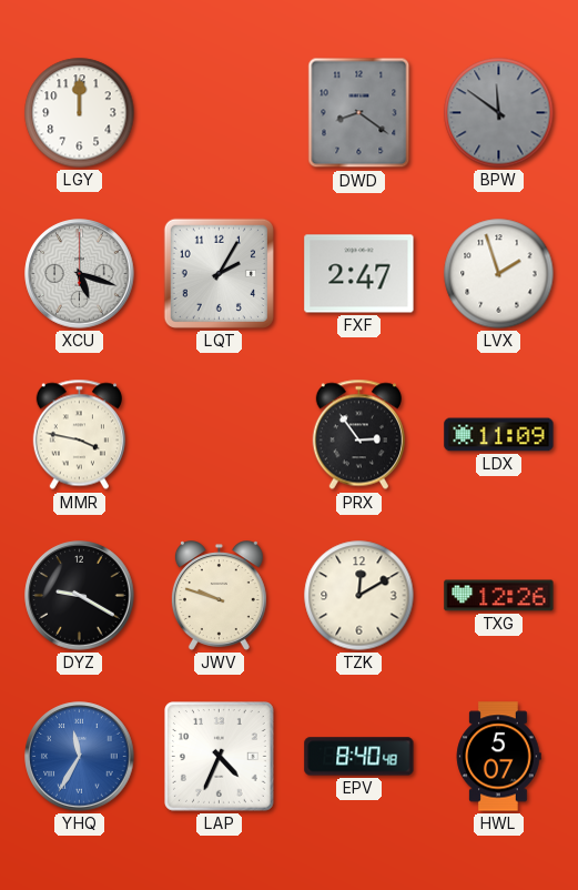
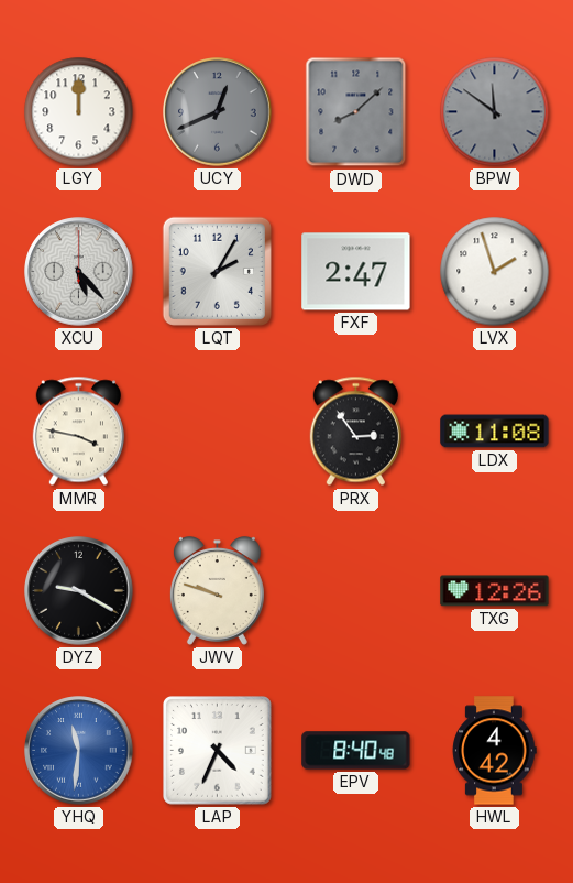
UCY: none -> 12:41
DWD: 8:21 -> 8:08
XCU: 5:18 -> 5:23
LDX: 11:09 -> 11:08
TZK: 12:10 -> none
YHQ: 11:35 -> 11:31
HWL: 5:07 -> 4:42
